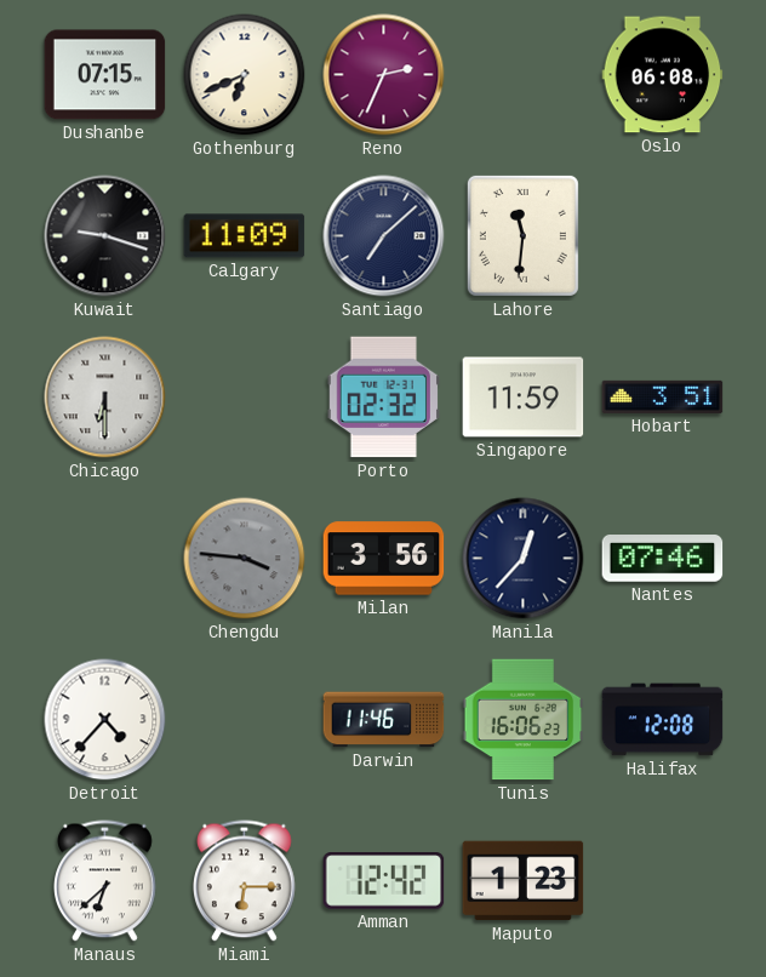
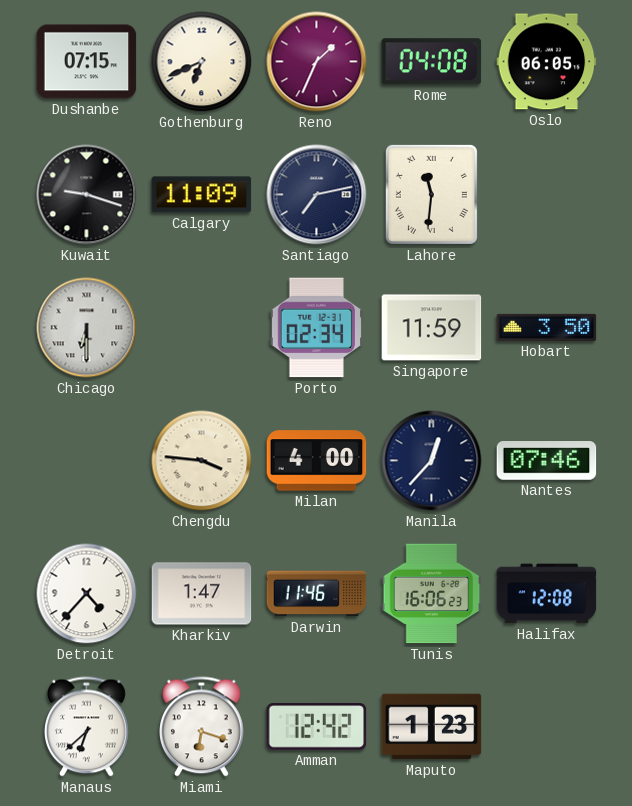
Reno: 2:34 -> 1:34
Rome: none -> 04:08
Oslo: 06:08 -> 06:05
Santiago: 7:08 -> 7:13
Porto: 02:32 -> 02:34
Hobart: 3:51 -> 3:50
Chengdu dial: grey -> cream
Milan: 3:56 -> 4:00
Kharkiv: none -> 1:47
Miami: 6:15 -> 6:18
